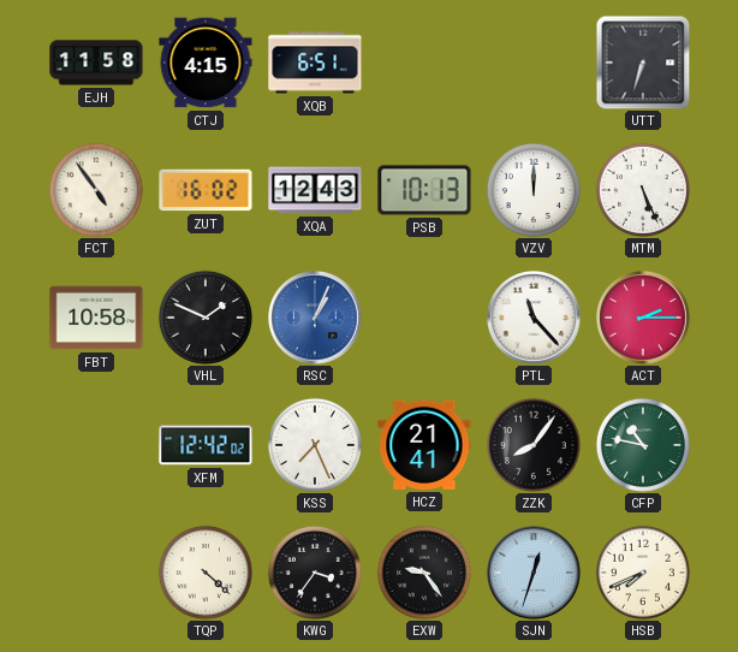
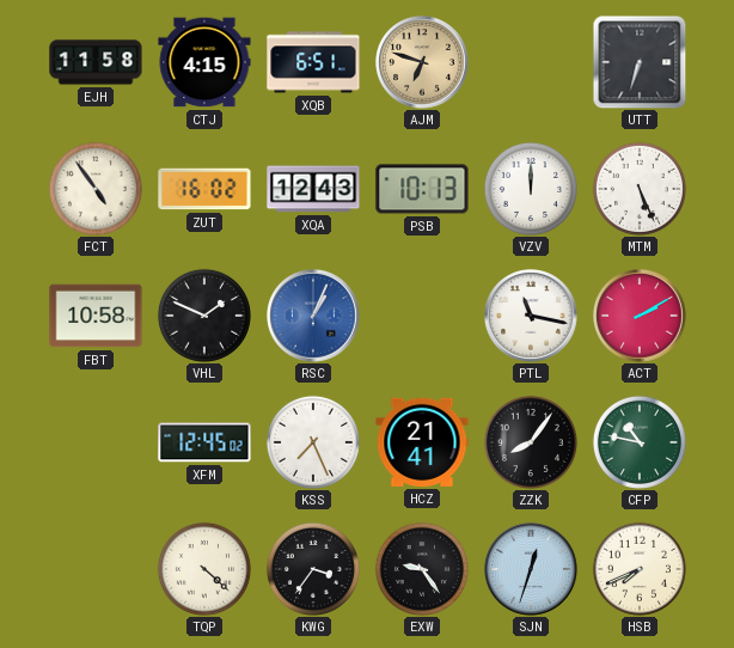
AJM: none -> 6:48
PTL: 11:23 -> 11:17
ACT: 2:15 -> 2:10
XFM: 12:42 -> 12:45
